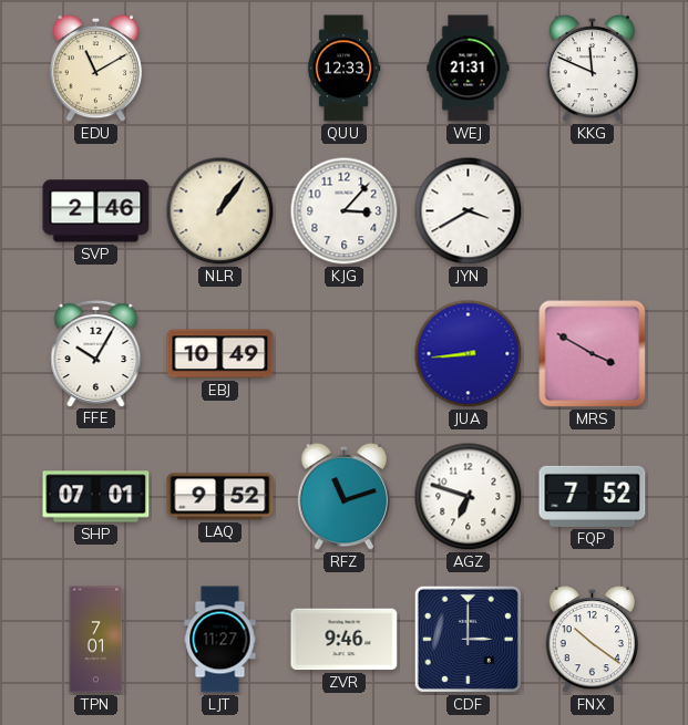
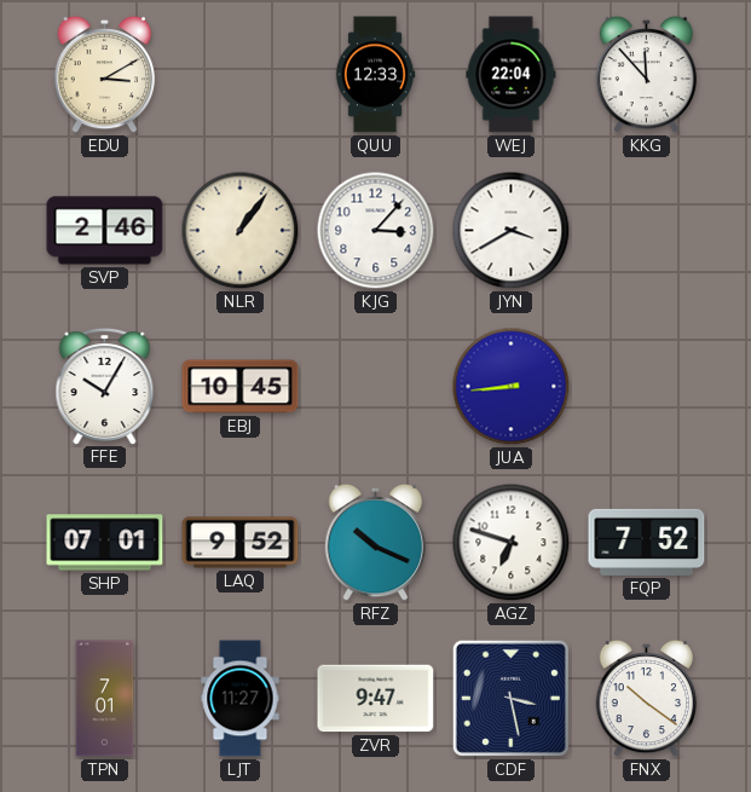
EDU: 11:10 -> 3:10
WEJ: 21:31 -> 22:04
KKG: 11:49 -> 11:53
EBJ: 10:49 -> 10:45
MRS: 3:50 -> none
RFZ: 11:12 -> 10:19
ZVR: 9:46 -> 9:47
CDF: 3:00 -> 3:28
